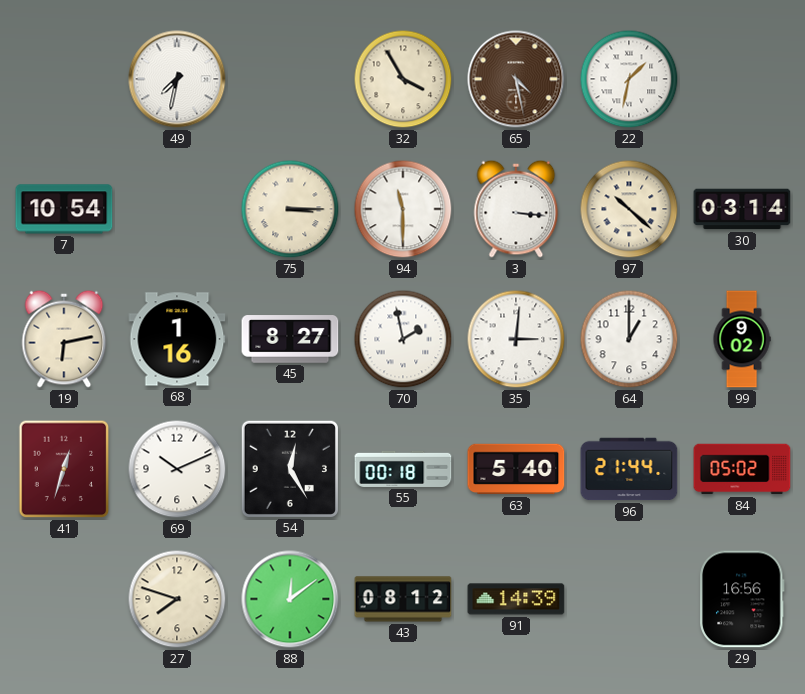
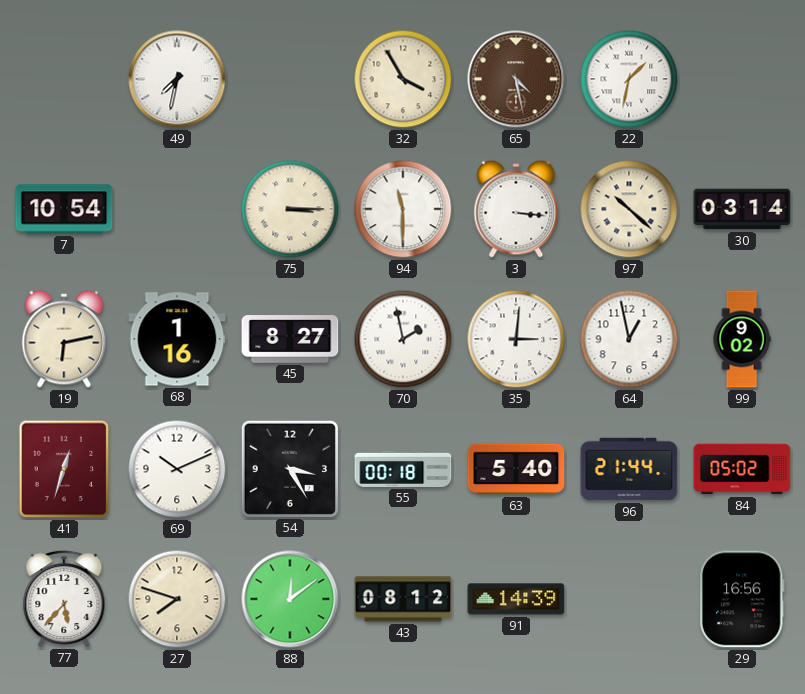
64: 1:00 -> 12:58
54: 12:25 -> 3:25
77: none -> 5:37
